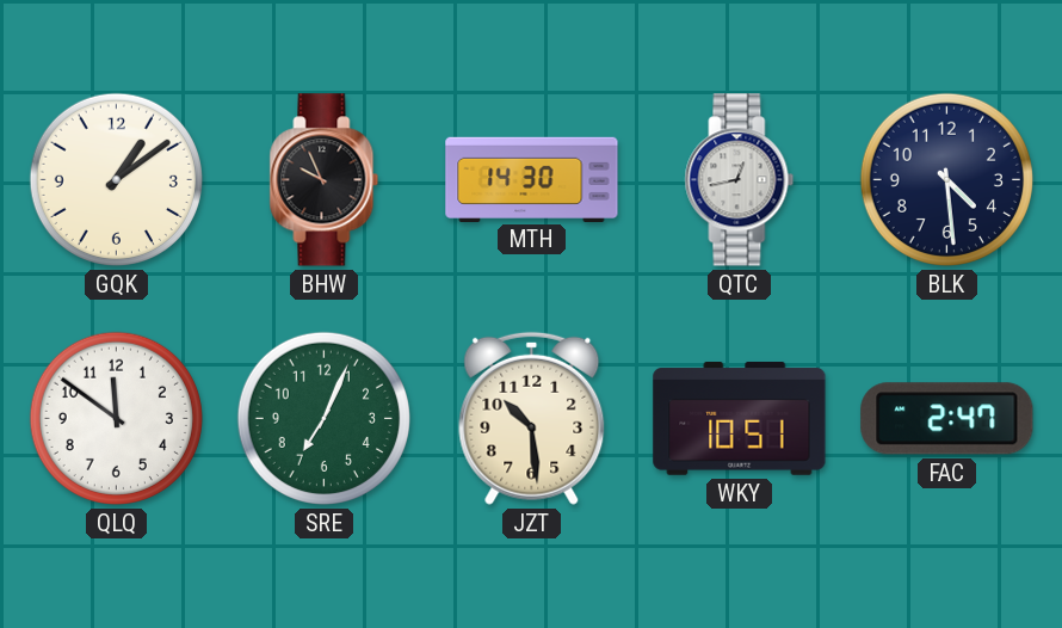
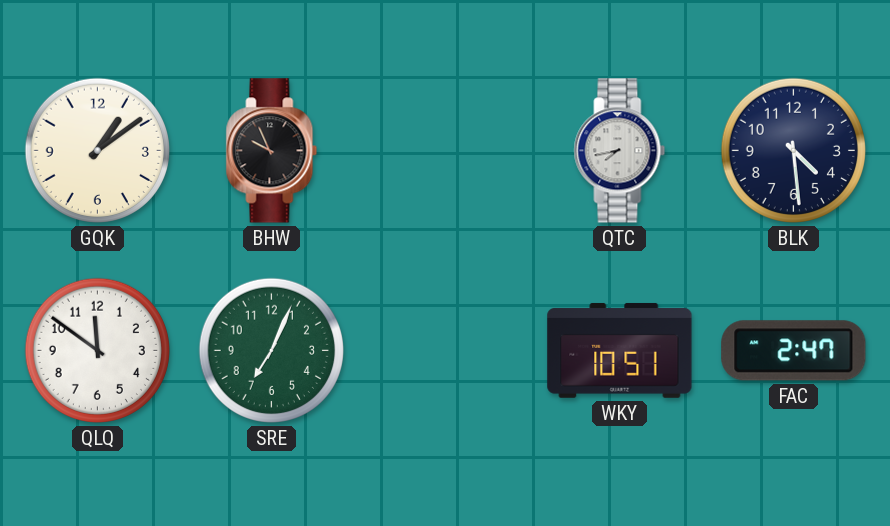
MTH: 14:30 -> none
QTC: 12:43 -> 7:43
JZT: 10:29 -> none
